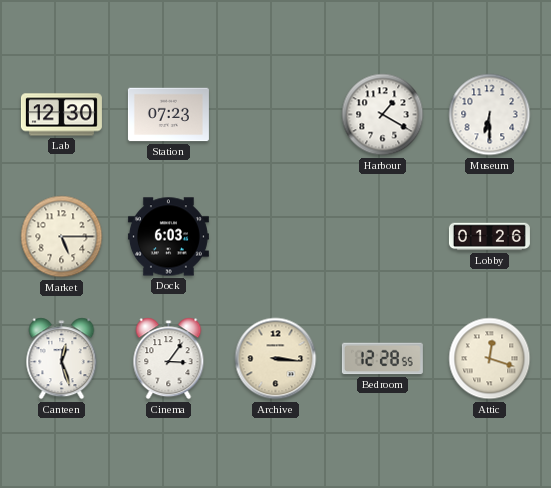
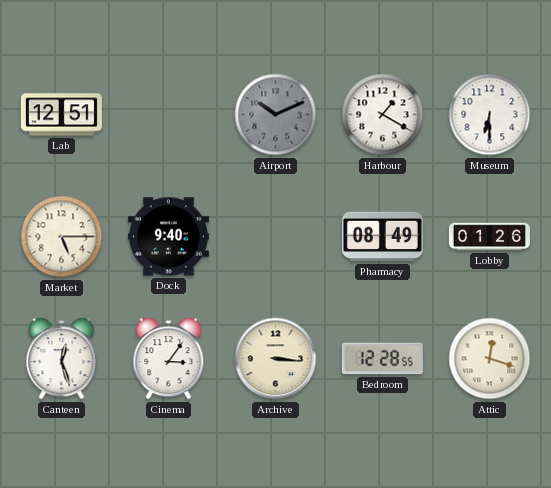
Lab: 12:30 -> 12:51
Station: 07:23 -> none
Airport: none -> 10:11
Dock: 6:03 -> 9:40
Pharmacy: none -> 08:49
